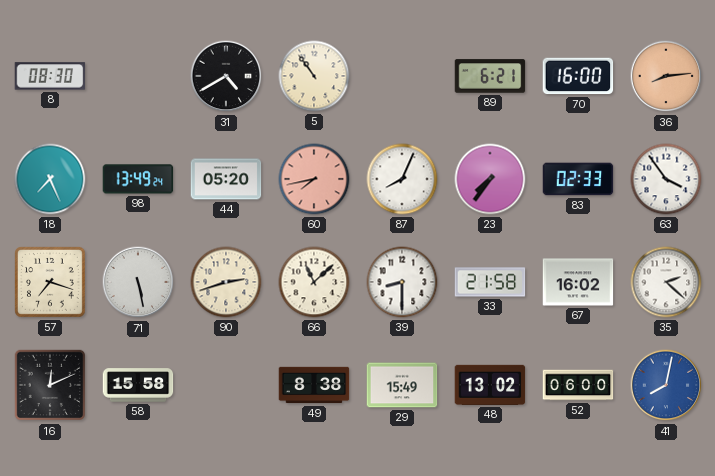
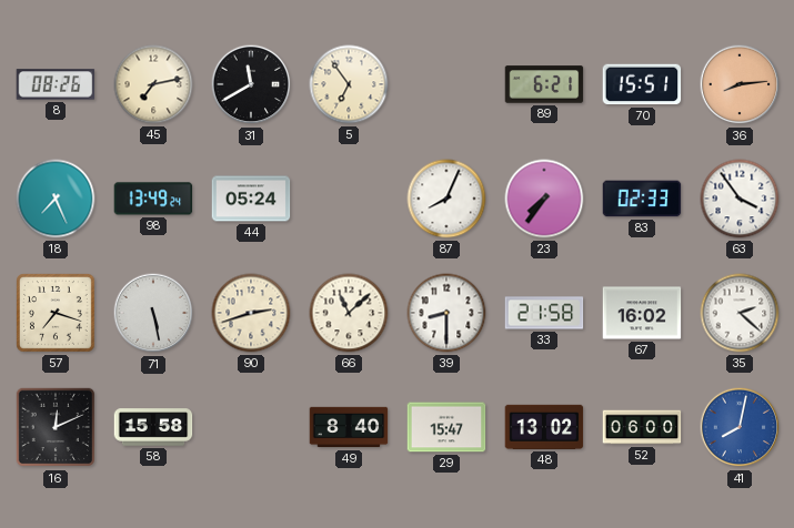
8: 08:30 -> 08:26
45: none -> 7:13
31: 4:40 -> 11:40
5: 10:54 -> 6:54
70: 16:00 -> 15:51
44: 05:20 -> 05:24
60: 7:43 -> none
49: 8:38 -> 8:40
29: 15:49 -> 15:47
